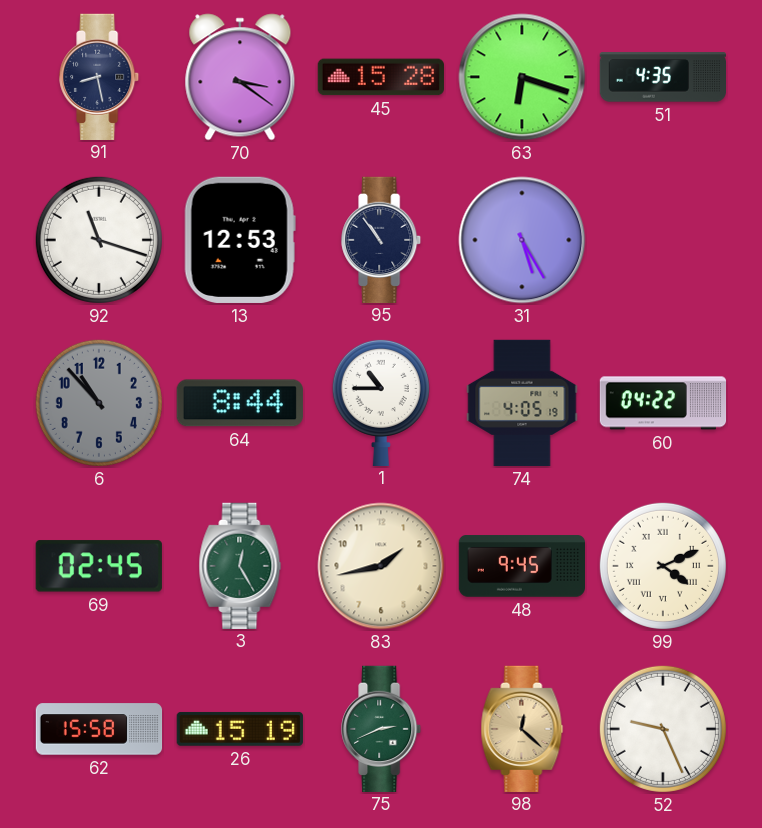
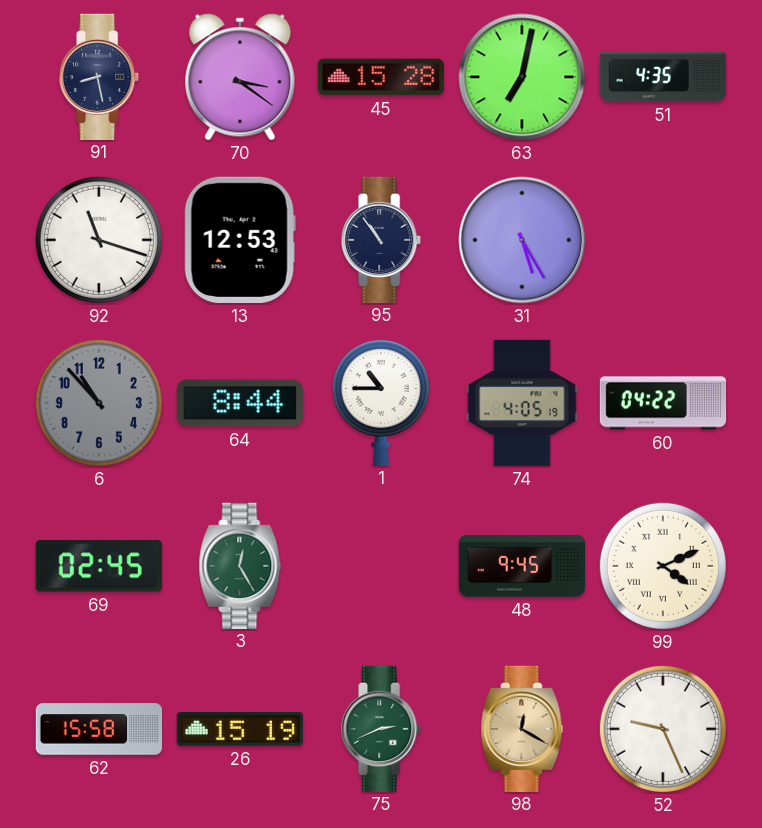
63: 6:18 -> 7:02
83: 1:43 -> none
98: 12:22 -> 12:20
